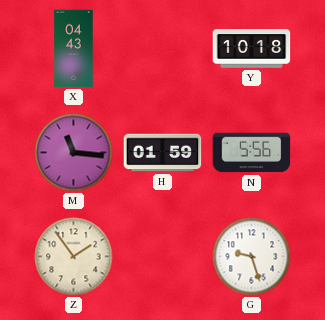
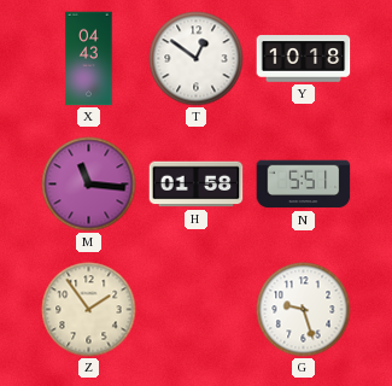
T: none -> 12:51
H: 01:59 -> 01:58
N: 5:56 -> 5:51
